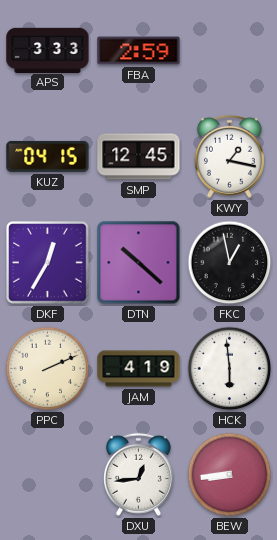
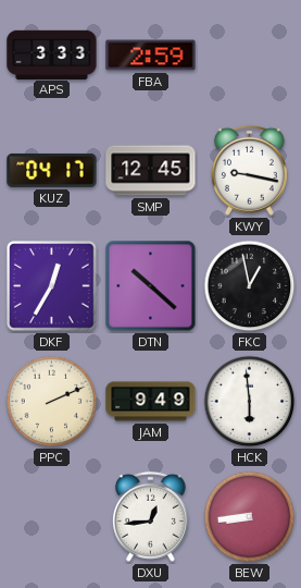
KUZ: 04:15 -> 04:17
KWY: 1:17 -> 9:17
JAM: 4:19 -> 9:49
